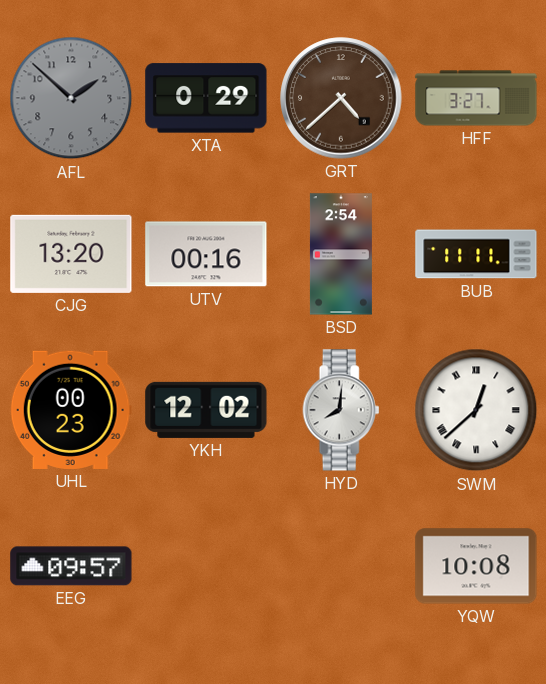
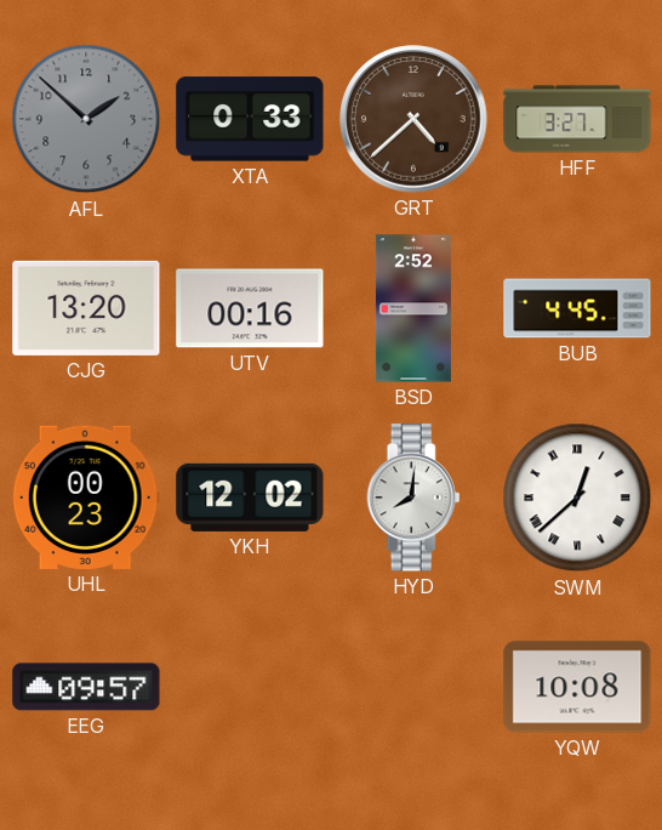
XTA: 0:29 -> 0:33
BSD: 2:54 -> 2:52
BUB: 11:11 -> 4:45
